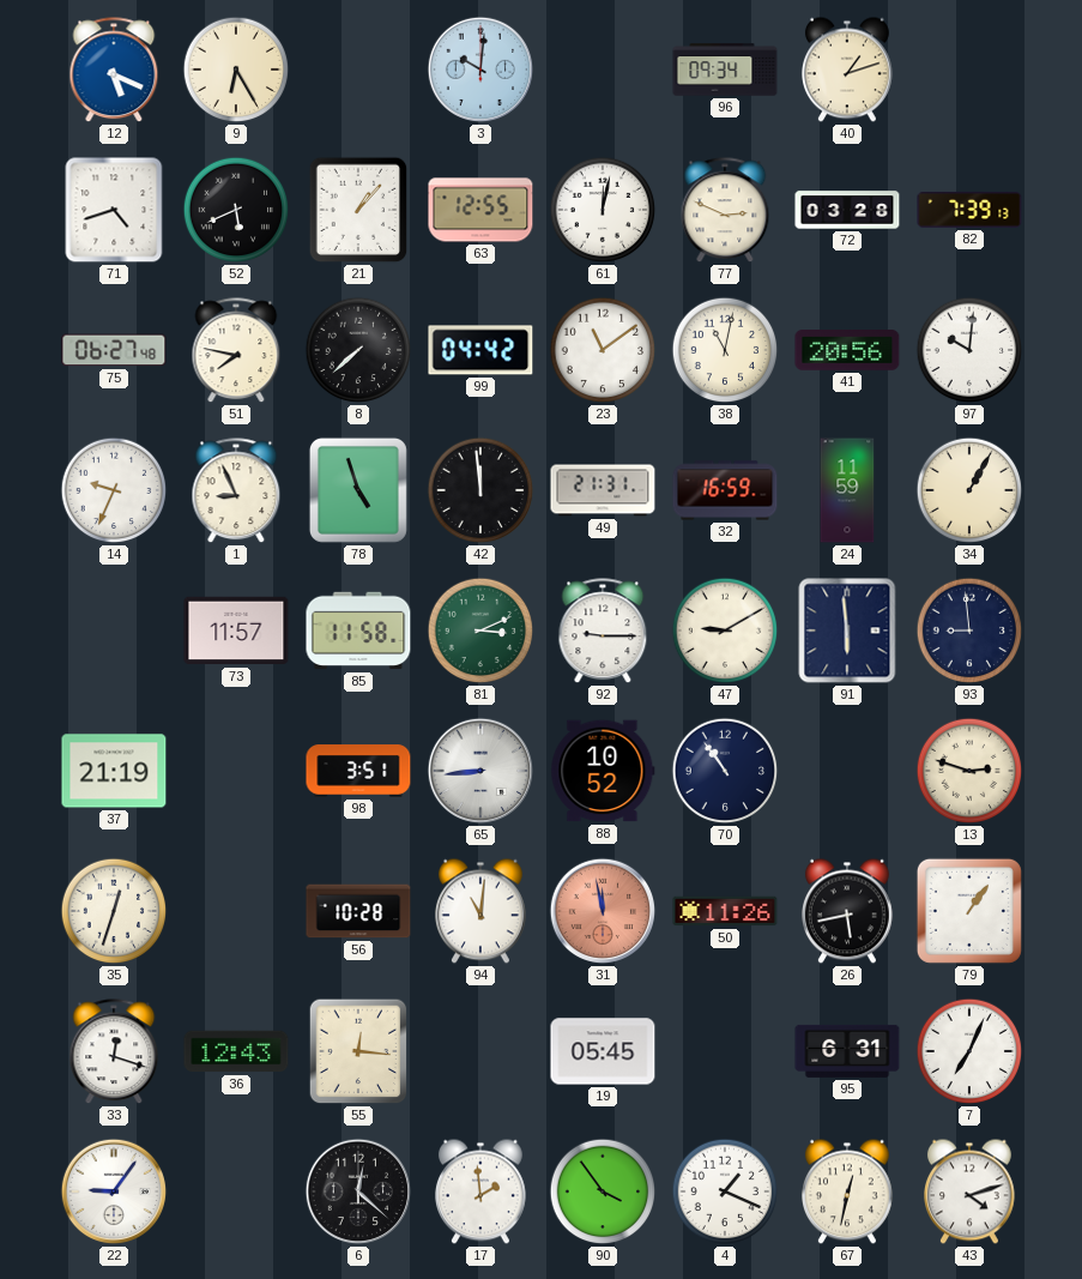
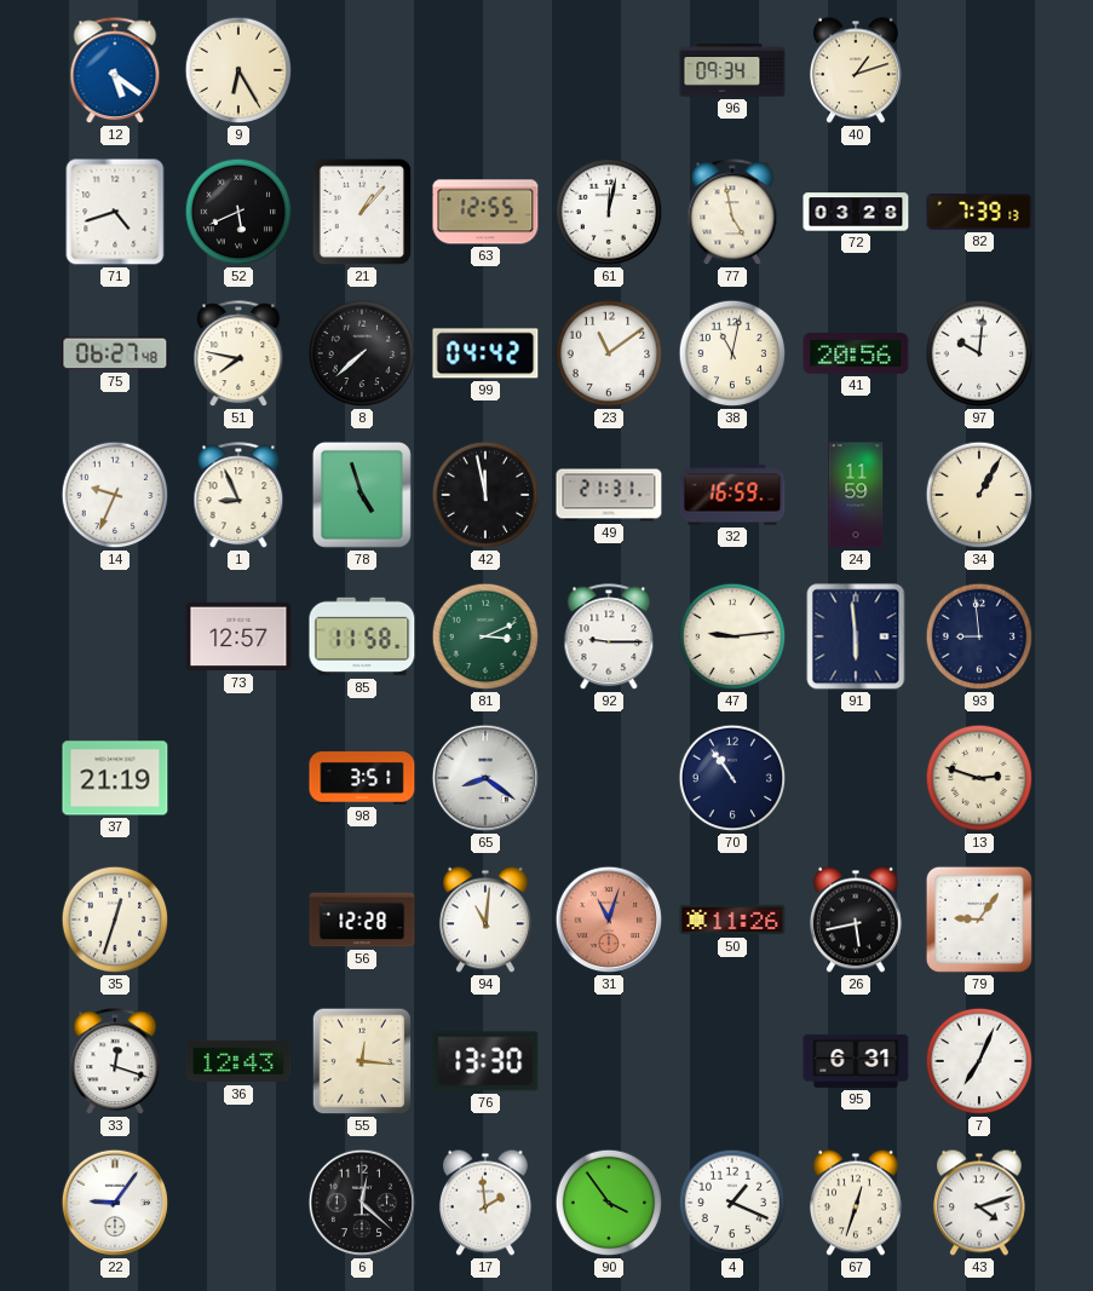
12: 5:19 -> 5:21
3: 10:01 -> none
77: 2:49 -> 4:58
42: 11:59 -> 11:58
73: 11:57 -> 12:57
47: 9:10 -> 9:14
65: 8:44 -> 8:21
88: 10:52 -> none
56: 10:28 -> 12:28
31: 11:58 -> 11:03
79: 1:06 -> 9:06
76: none -> 13:30
19: 05:45 -> none
67: 12:32 -> 12:33
